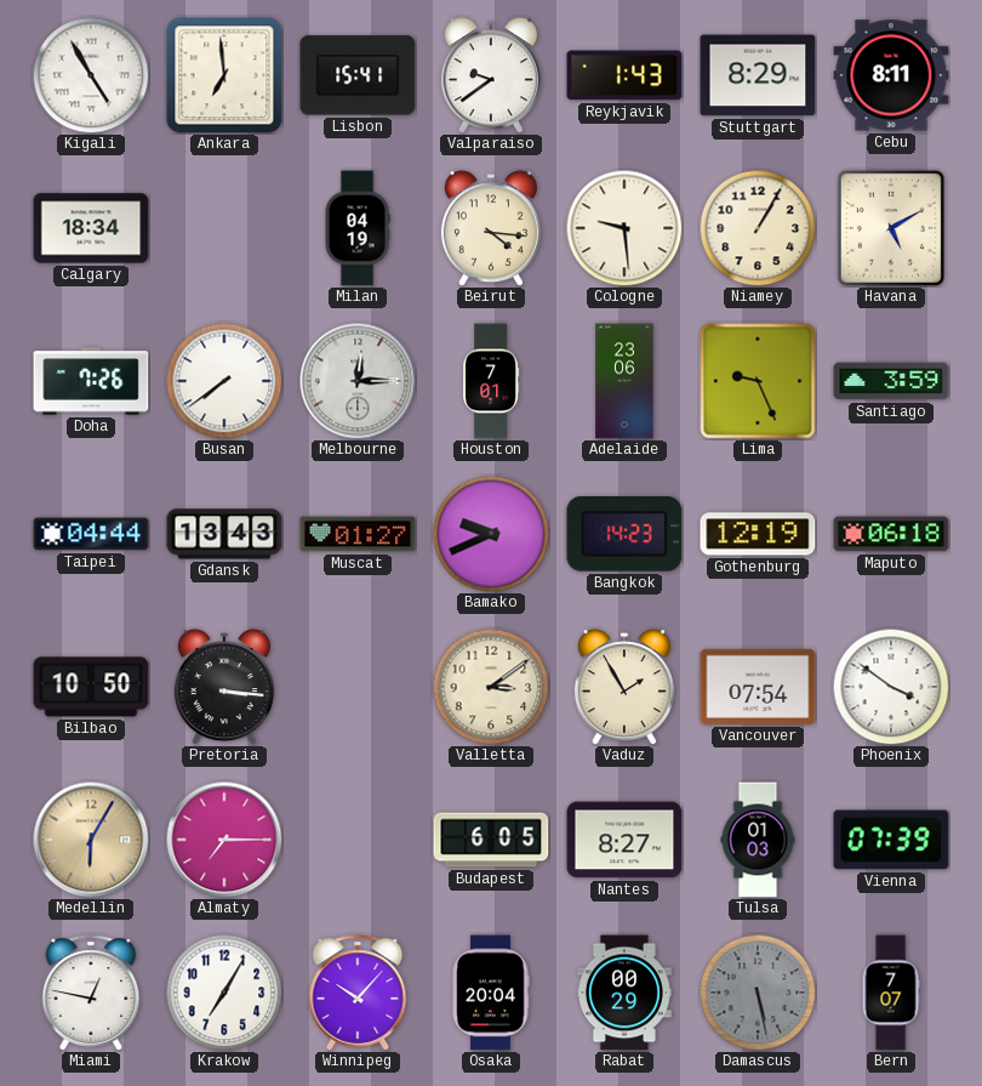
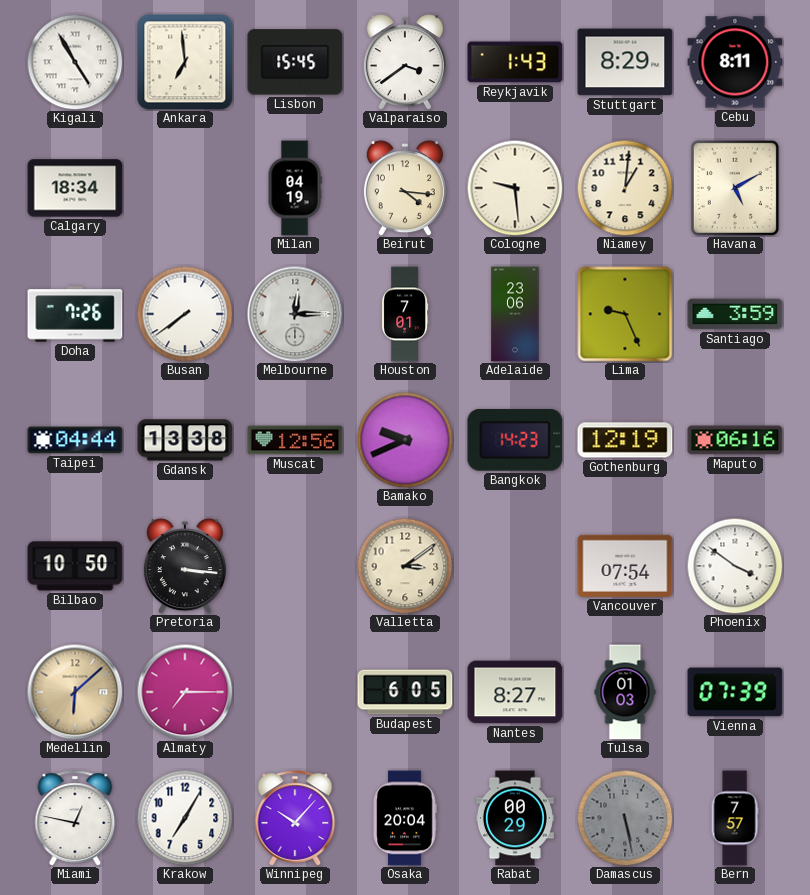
Lisbon: 15:41 -> 15:45
Valparaiso: 9:39 -> 3:39
Niamey: 1:05 -> 1:01
Gdansk: 13:43 -> 13:38
Muscat: 01:27 -> 12:56
Maputo: 06:18 -> 06:16
Vaduz: 1:55 -> none
Medellin: 6:05 -> 6:08
Bern: 7:07 -> 7:57
